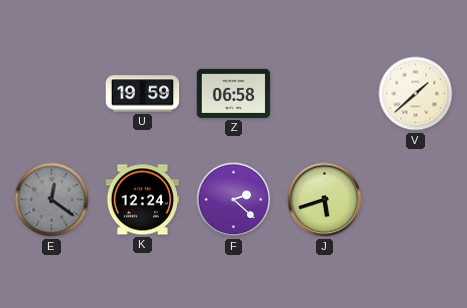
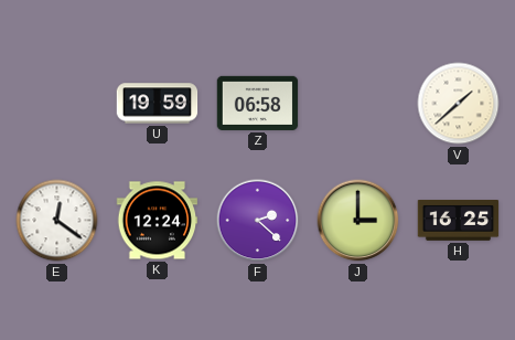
E dial: grey -> white
J: 5:42 -> 3:00
H: none -> 16:25
